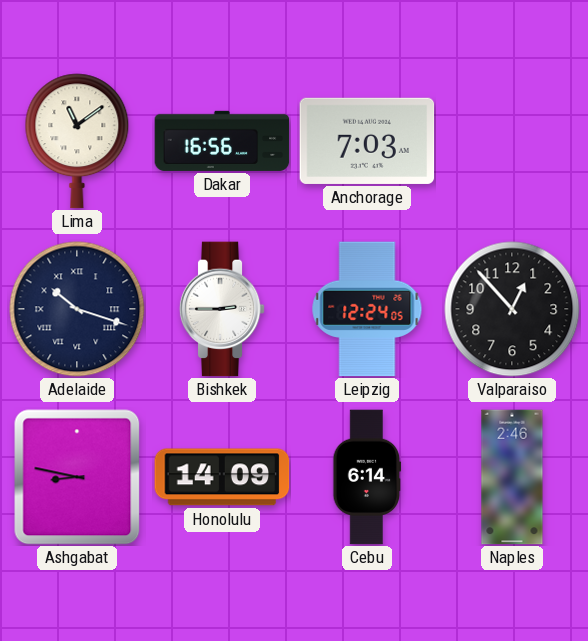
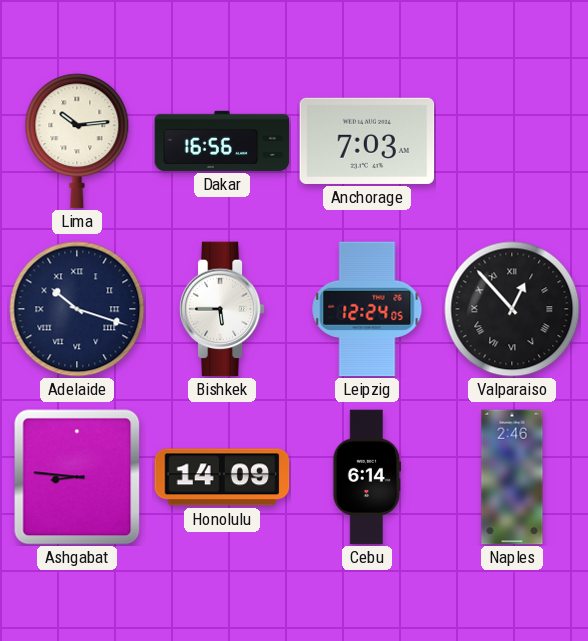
Lima: 11:09 -> 10:14
Bishkek: 2:45 -> 5:45
Valparaiso numerals: Arabic -> Roman
Ashgabat: 8:47 -> 8:46
